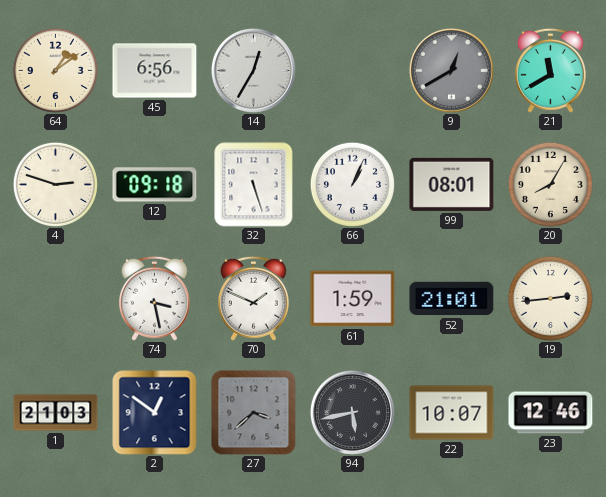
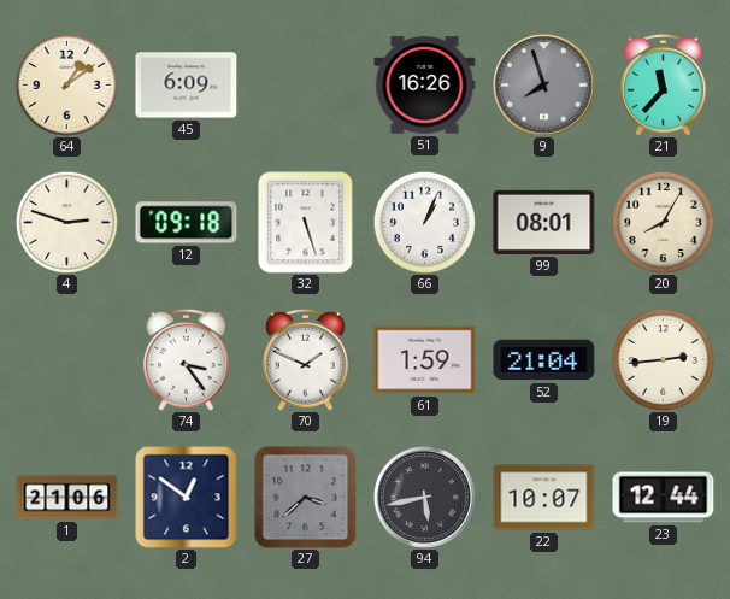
45: 6:56 -> 6:09
14: 12:35 -> none
51: none -> 16:26
9: 12:40 -> 7:57
21: 11:40 -> 11:37
74: 3:28 -> 3:24
52: 21:01 -> 21:04
1: 21:03 -> 21:06
23: 12:46 -> 12:44
